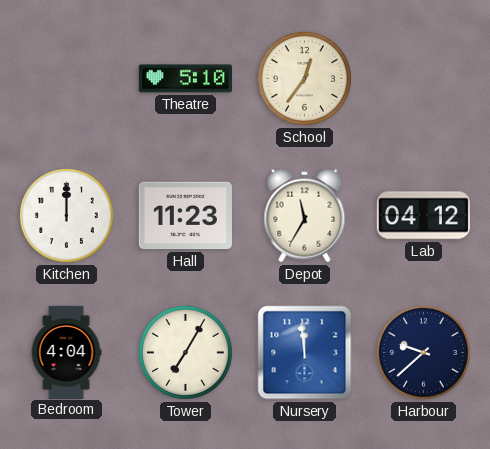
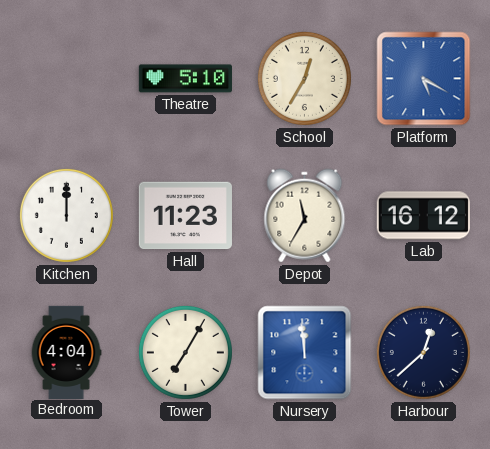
School: 12:36 -> 12:35
Platform: none -> 5:20
Lab: 04:12 -> 16:12
Harbour: 9:38 -> 12:38
